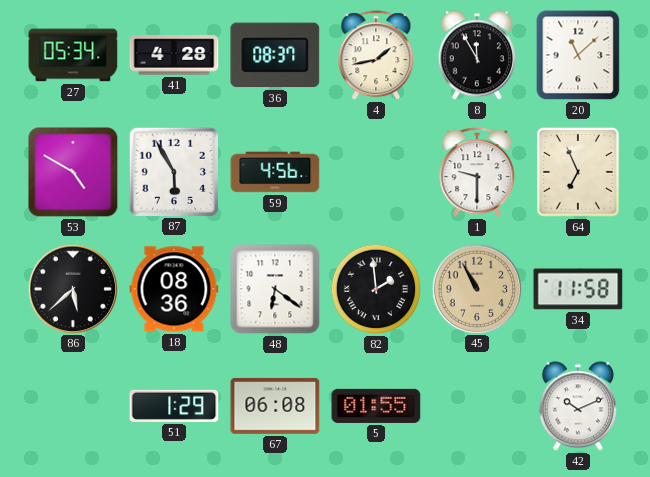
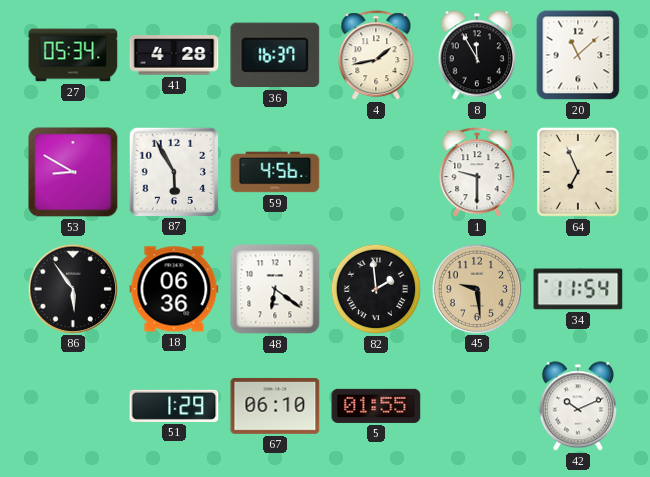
36: 08:37 -> 16:37
53: 4:50 -> 8:50
86: 5:38 -> 5:54
18: 08:36 -> 06:36
45: 10:55 -> 9:29
34: 11:58 -> 11:54
67: 06:08 -> 06:10
